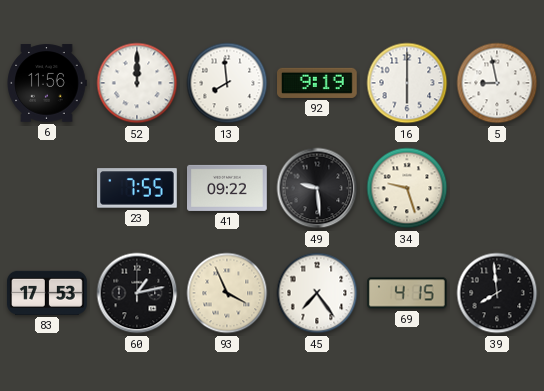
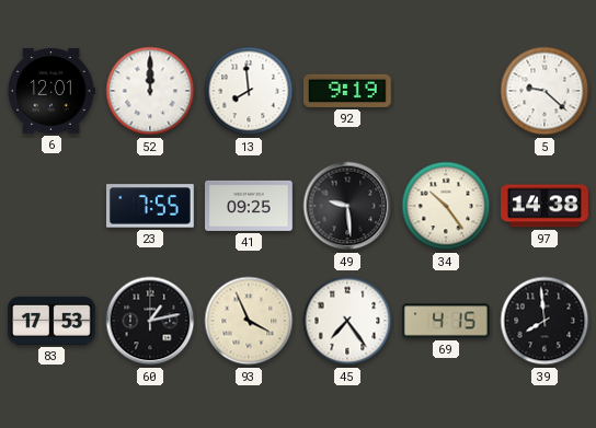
6: 11:56 -> 12:01
16: 6:00 -> none
5: 8:58 -> 9:22
41: 09:22 -> 09:25
34: 9:27 -> 10:24
97: none -> 14:38
